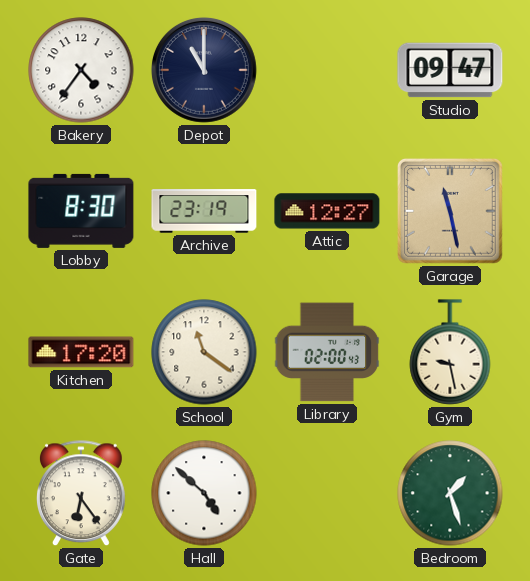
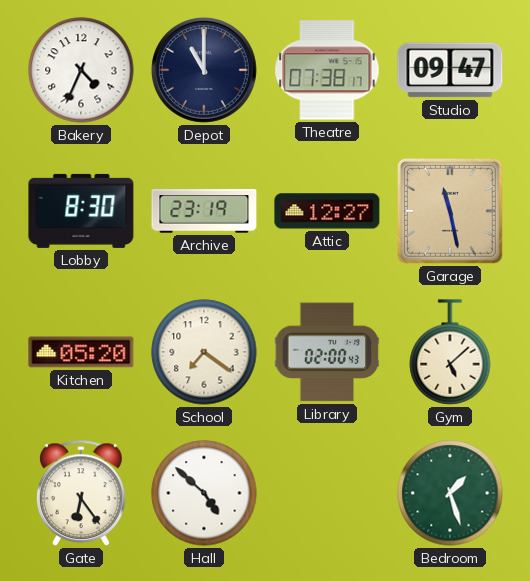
Bakery: 4:36 -> 4:34
Theatre: none -> 07:38
Kitchen: 17:20 -> 05:20
School: 11:21 -> 7:21
Gym: 9:28 -> 5:08
